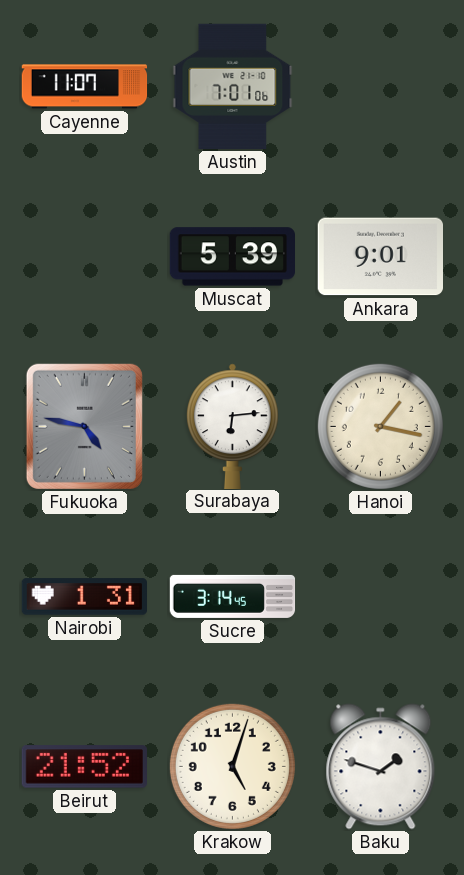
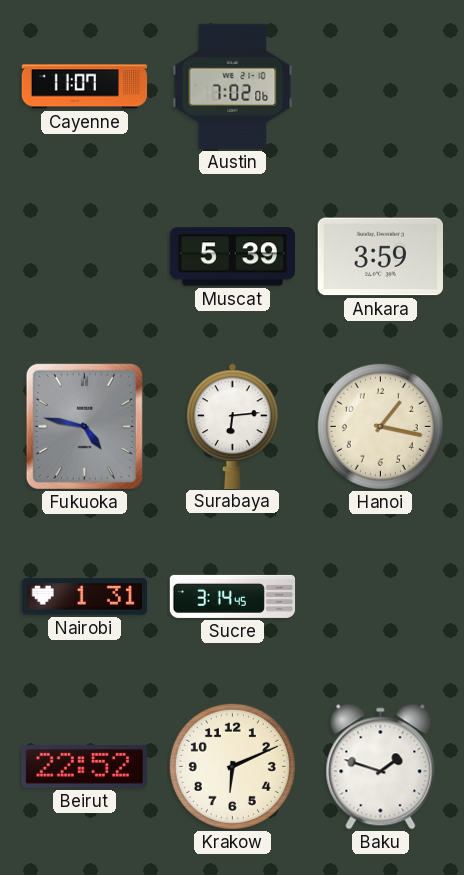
Austin: 7:01 -> 7:02
Ankara: 9:01 -> 3:59
Beirut: 21:52 -> 22:52
Krakow: 5:03 -> 6:11
